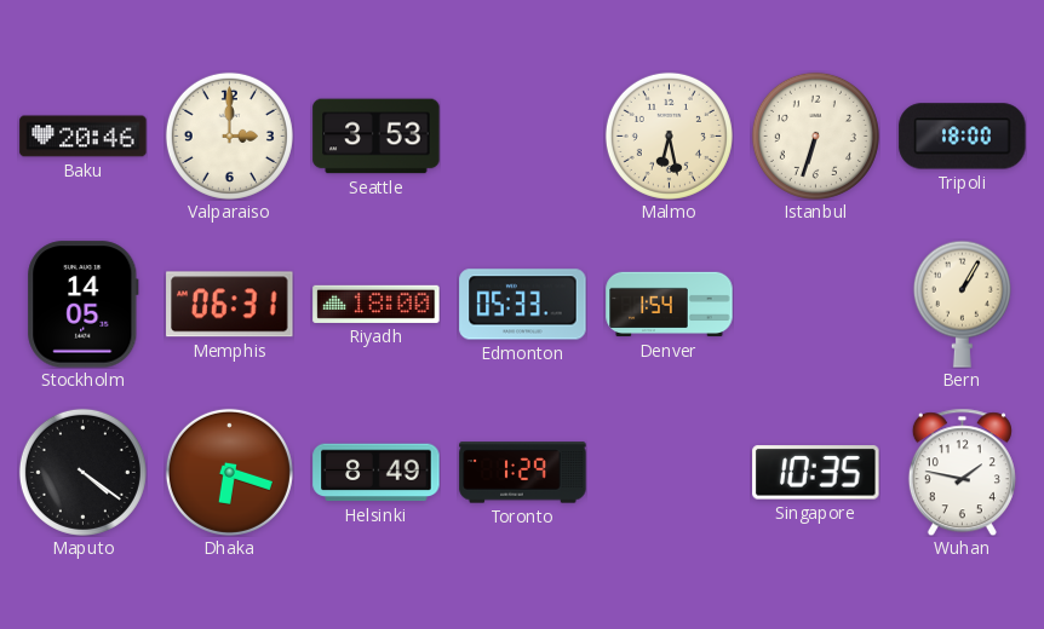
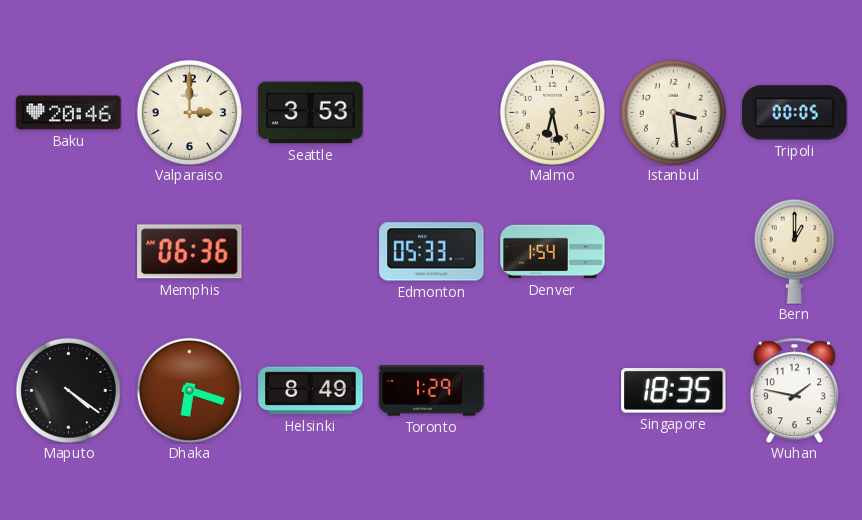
Istanbul: 6:33 -> 3:29
Tripoli: 18:00 -> 00:05
Stockholm: 14:05 -> none
Memphis: 06:31 -> 06:36
Riyadh: 18:00 -> none
Bern: 1:05 -> 1:00
Singapore: 10:35 -> 18:35
